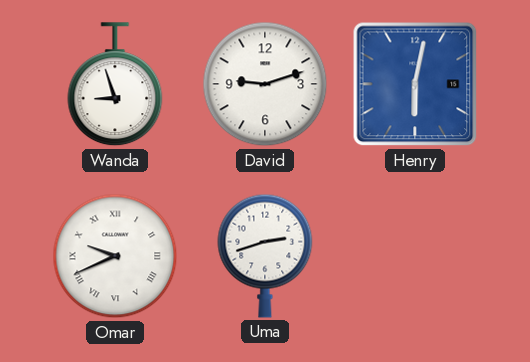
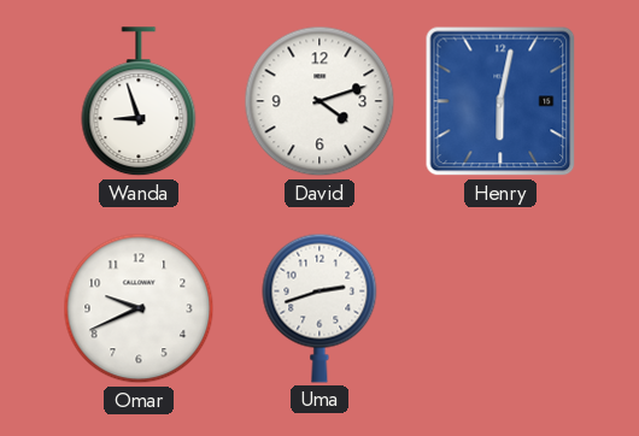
David: 9:12 -> 4:12
Omar numerals: Roman -> Arabic
